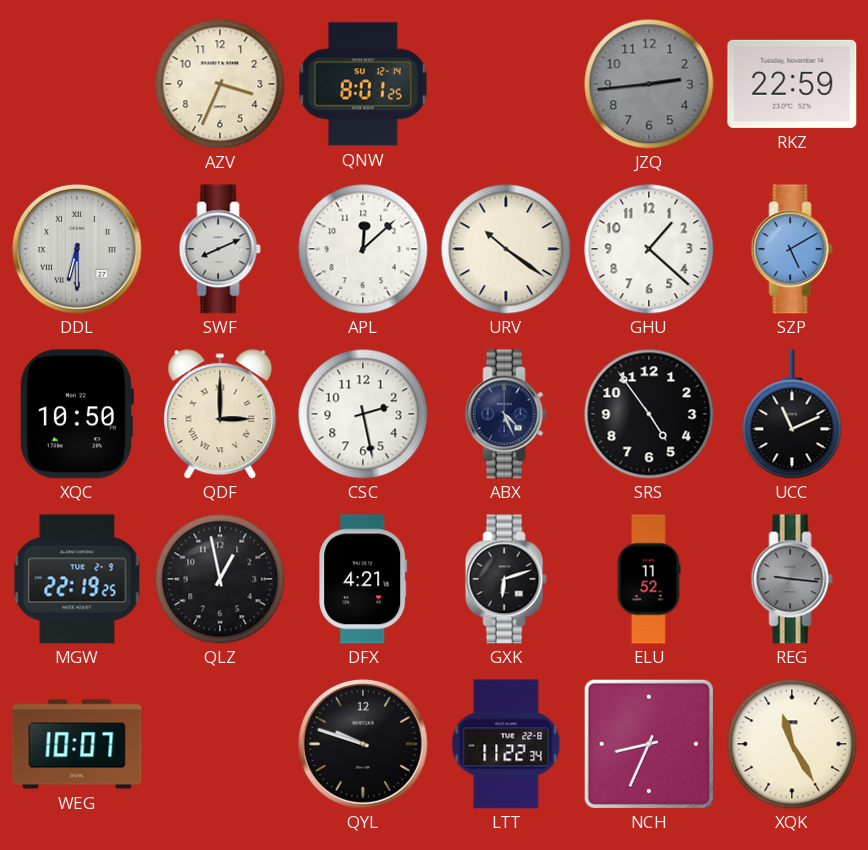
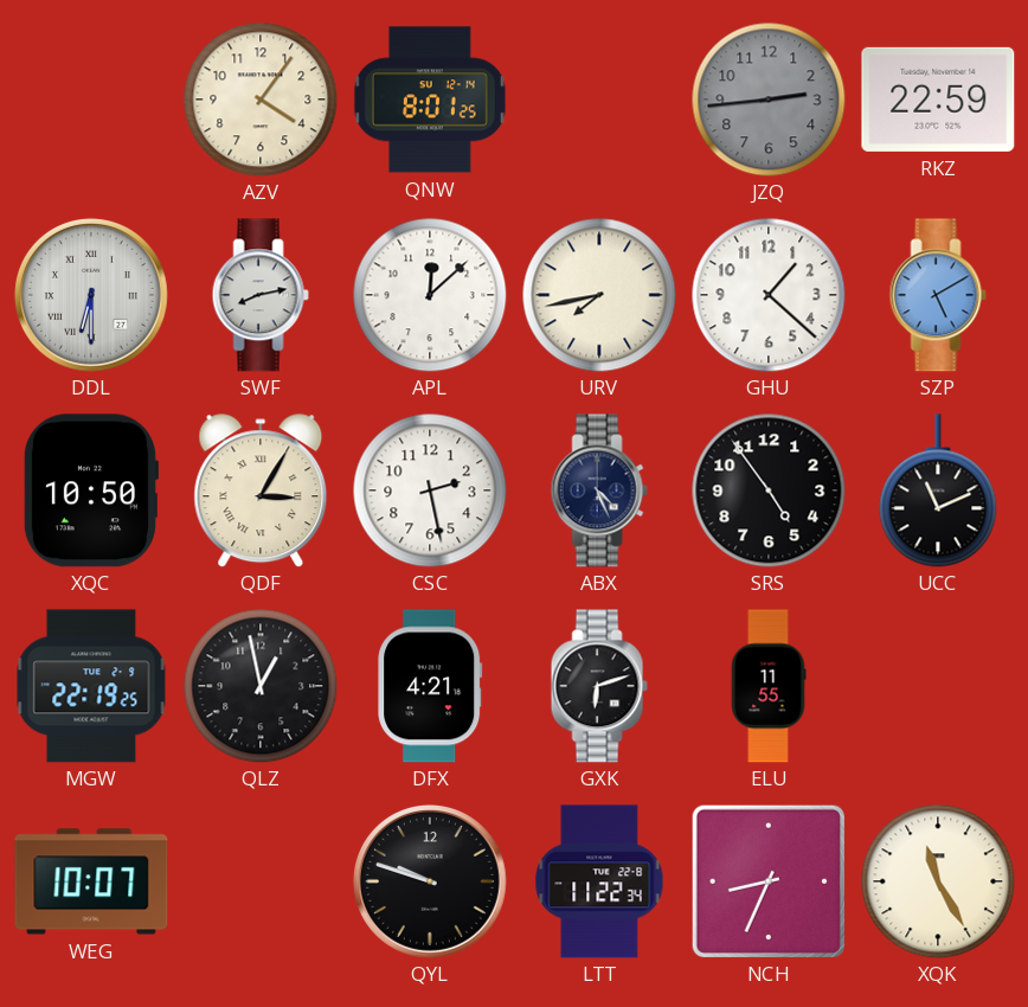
AZV: 3:34 -> 4:06
SWF: 8:11 -> 8:13
URV: 10:21 -> 7:43
QDF: 3:00 -> 3:05
ELU: 11:52 -> 11:55
REG: 9:16 -> none
